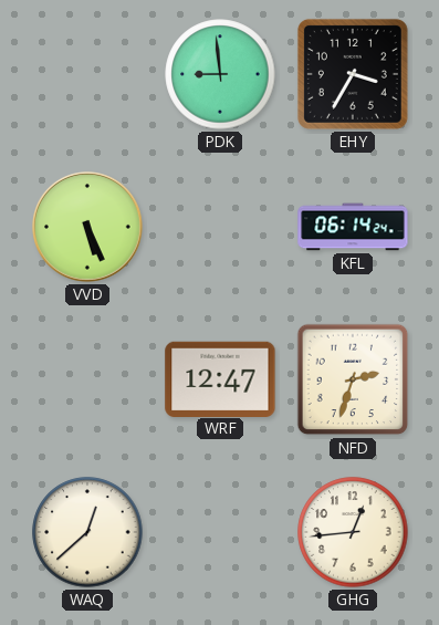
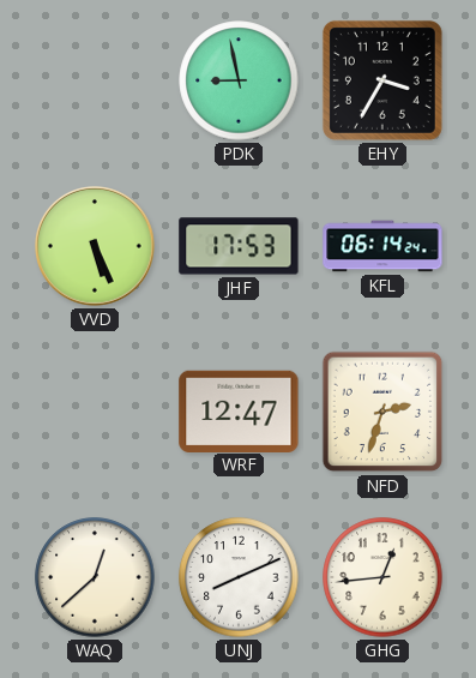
PDK: 8:59 -> 8:58
JHF: none -> 17:53
UNJ: none -> 8:11
